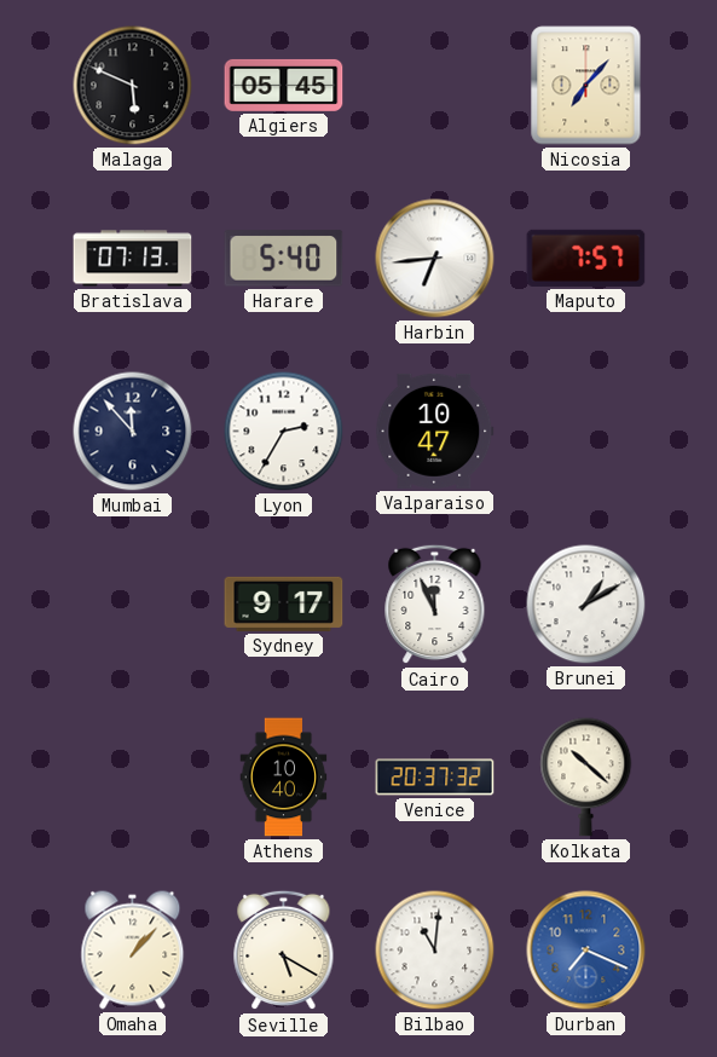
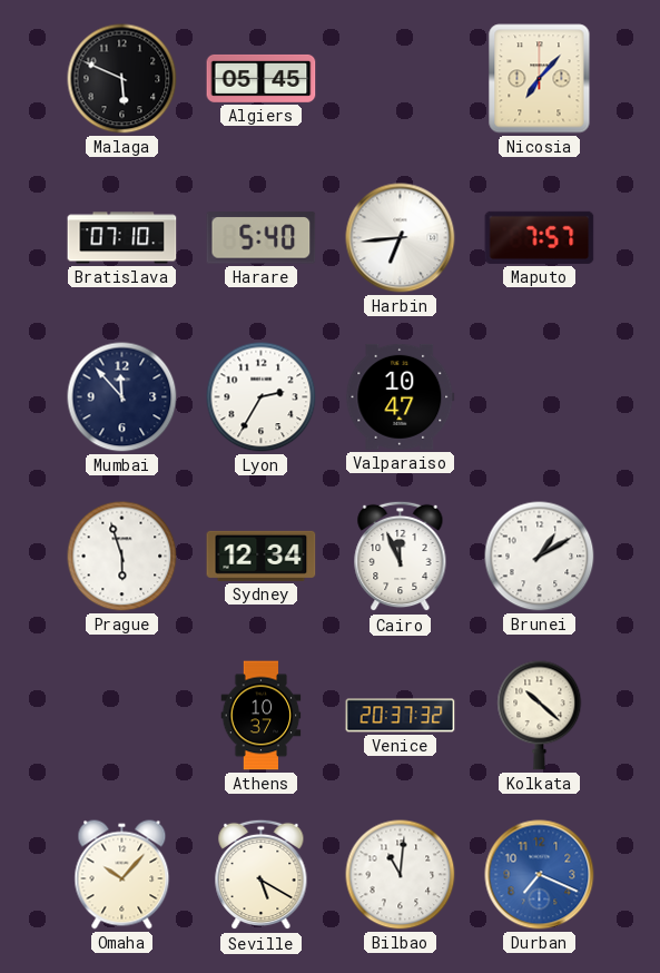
Bratislava: 07:13 -> 07:10
Prague: none -> 5:57
Sydney: 9:17 -> 12:34
Athens: 10:40 -> 10:37
Omaha: 1:07 -> 10:07
